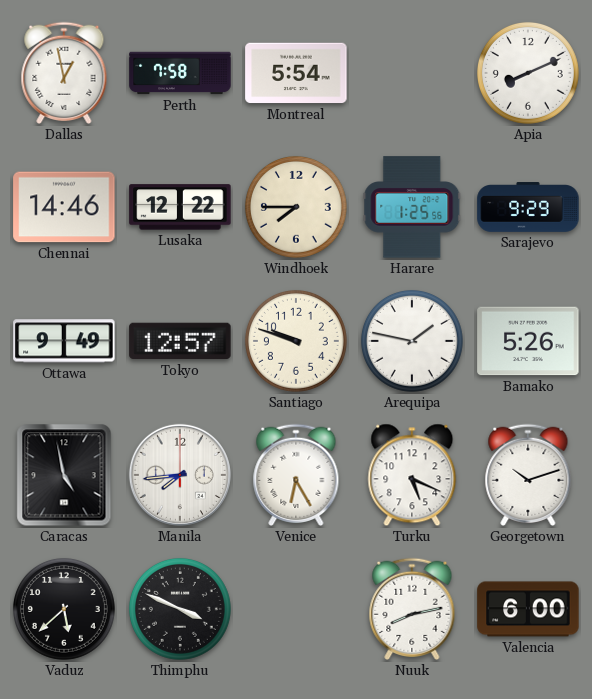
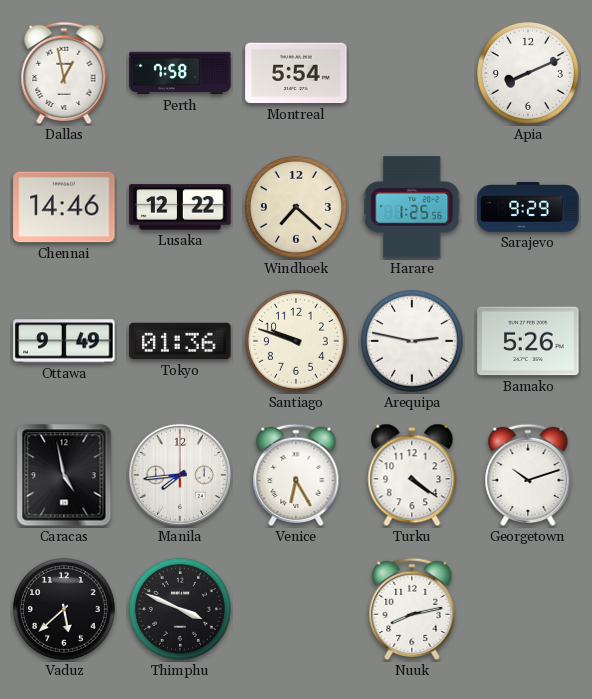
Windhoek: 7:45 -> 7:22
Tokyo: 12:57 -> 01:36
Arequipa: 1:47 -> 2:47
Turku: 5:19 -> 4:21
Valencia: 6:00 -> none
